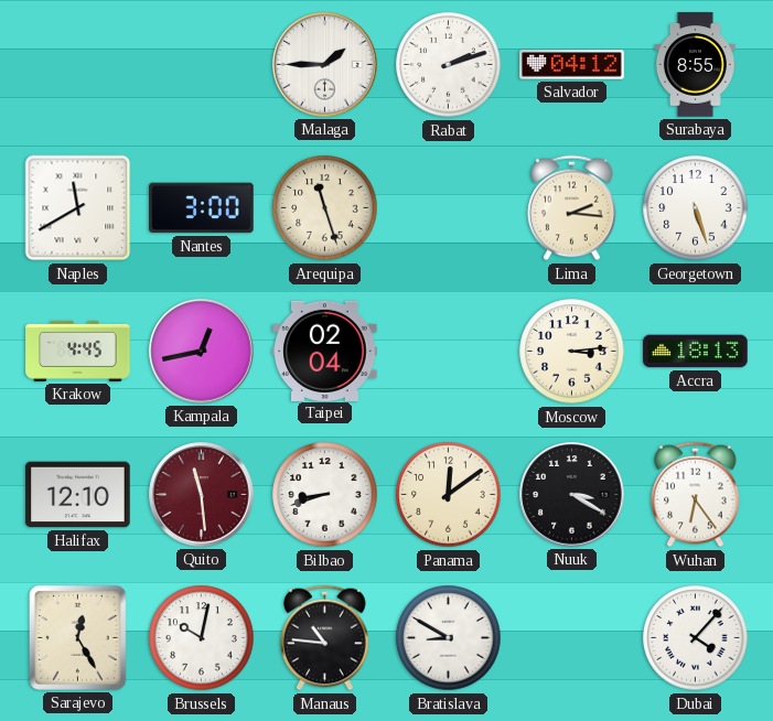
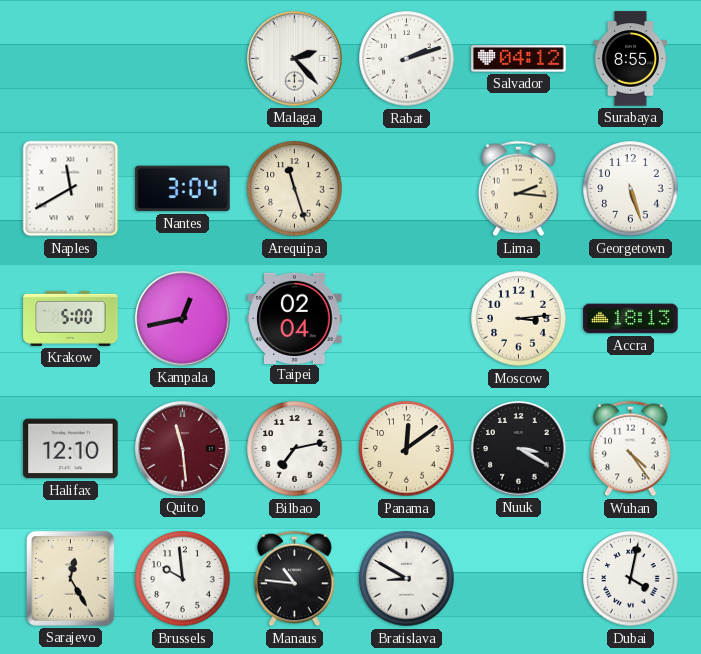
Malaga: 1:45 -> 2:23
Nantes: 3:00 -> 3:04
Krakow: 4:45 -> 5:00
Bilbao: 8:42 -> 7:13
Wuhan: 6:24 -> 4:24
Brussels: 10:02 -> 9:59
Dubai: 4:07 -> 4:02
